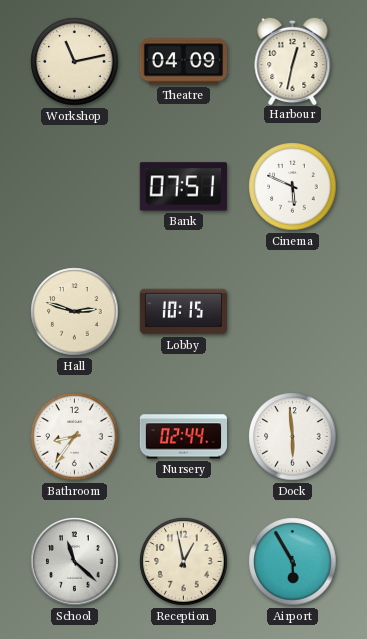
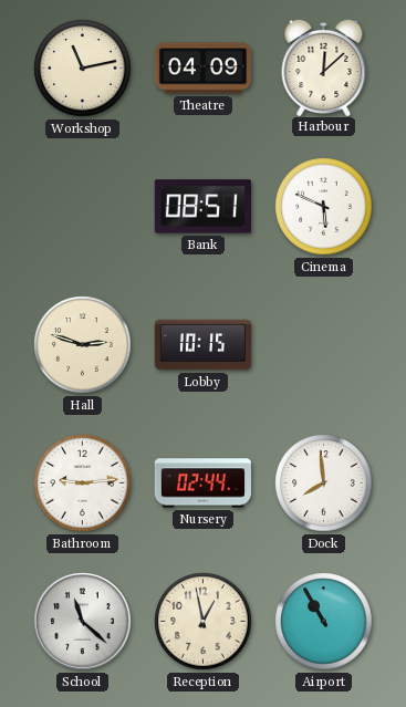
Harbour: 12:32 -> 12:08
Bank: 07:51 -> 08:51
Bathroom: 8:36 -> 9:14
Dock: 5:59 -> 7:59
Airport: 5:55 -> 10:55
